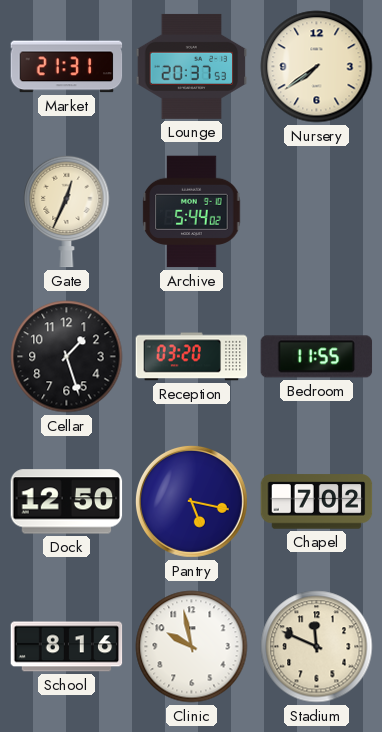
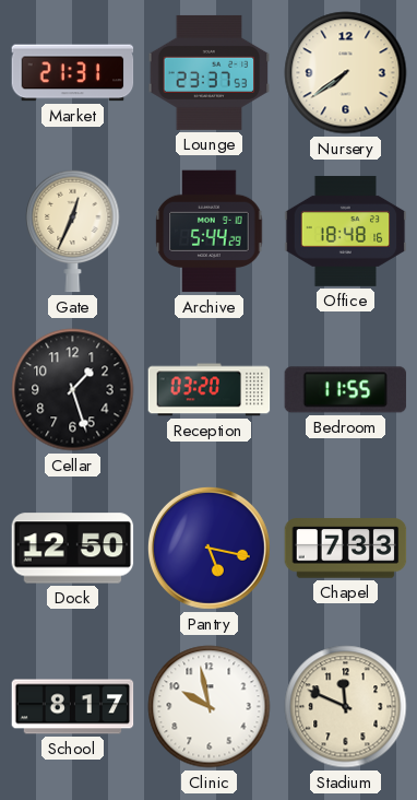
Lounge: 20:37 -> 23:37
Archive: 5:44:02 -> 5:44:29
Office: none -> 18:48
Chapel: 7:02 -> 7:33
School: 8:16 -> 8:17
